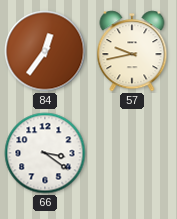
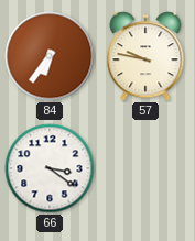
84: 12:36 -> 6:36
57: 9:43 -> 9:47
